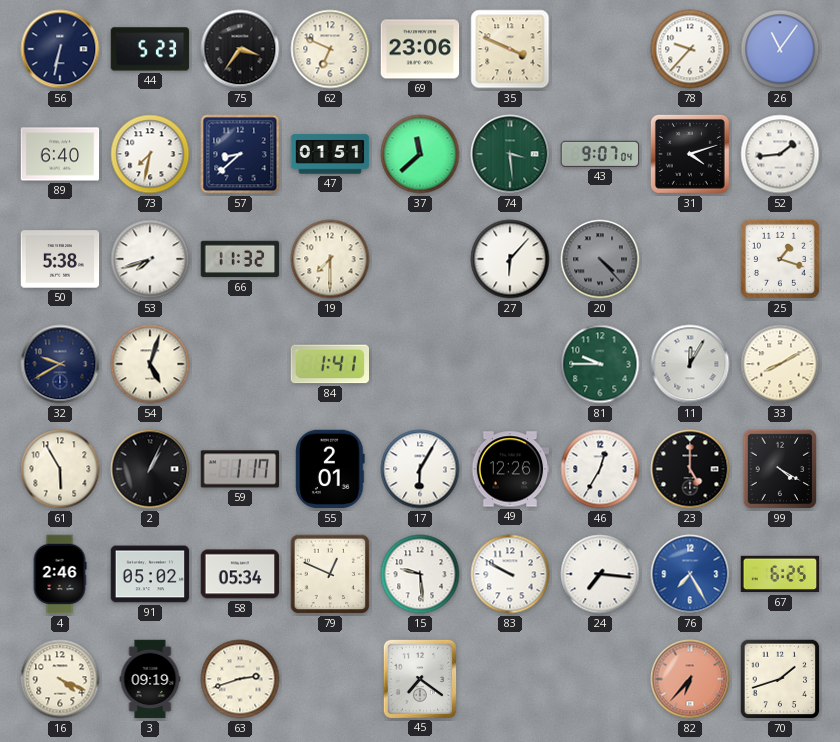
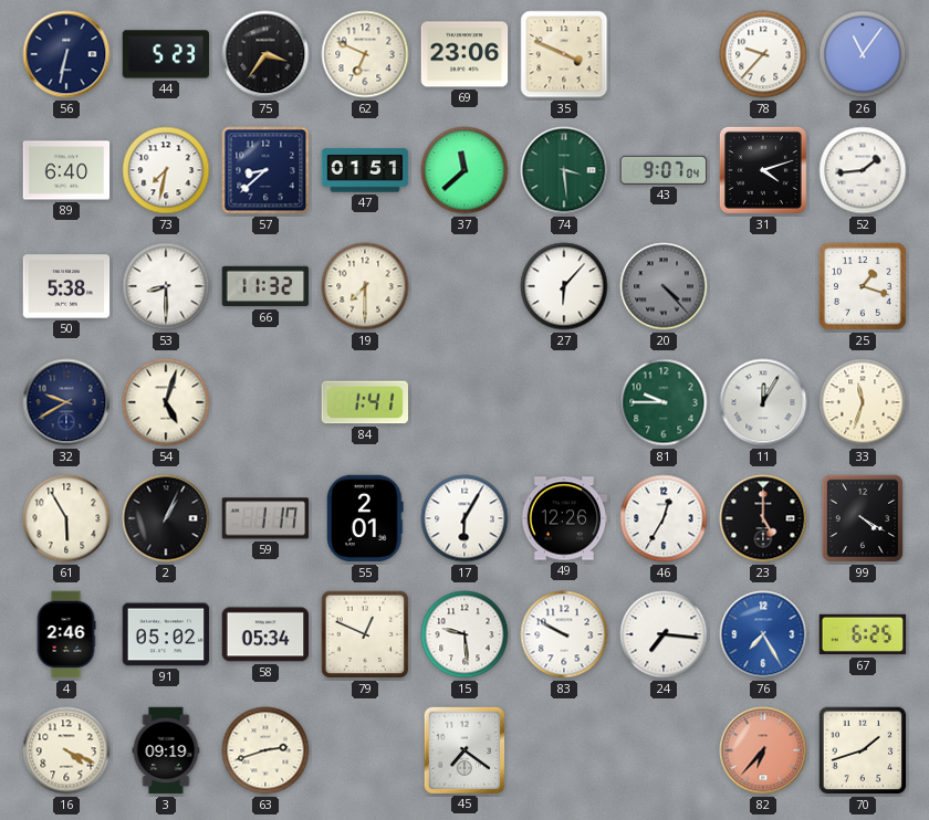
53: 7:42 -> 8:30
33: 8:10 -> 11:33
